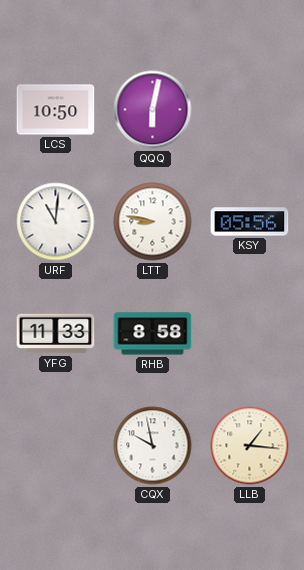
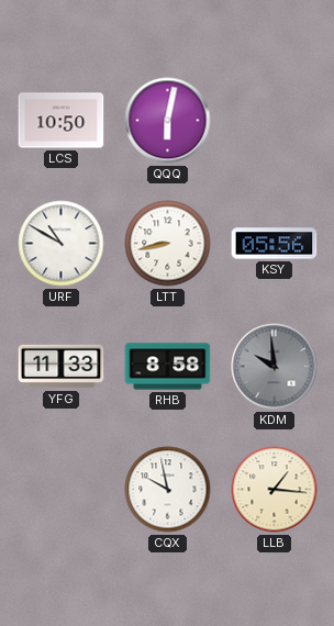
URF: 11:01 -> 10:50
LTT: 8:47 -> 8:43
KDM: none -> 9:59
